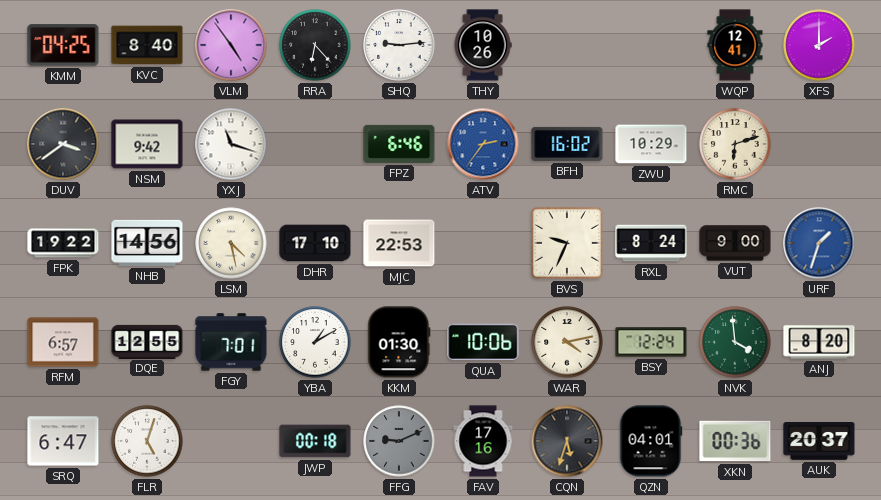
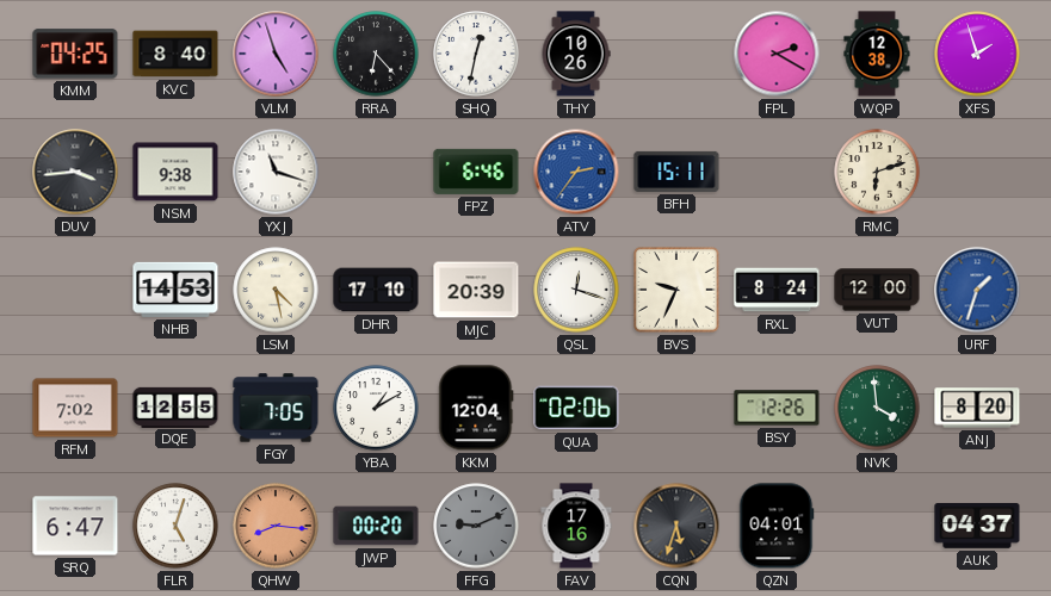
VLM: 4:54 -> 4:57
SHQ: 9:14 -> 12:32
FPL: none -> 2:20
WQP: 12:41 -> 12:38
XFS: 2:00 -> 1:57
DUV: 3:39 -> 3:44
NSM: 9:42 -> 9:38
BFH: 16:02 -> 15:11
ZWU: 10:29 -> none
FPK: 19:22 -> none
NHB: 14:56 -> 14:53
MJC: 22:53 -> 20:39
QSL: none -> 12:18
VUT: 9:00 -> 12:00
RFM: 6:57 -> 7:02
FGY: 7:01 -> 7:05
KKM: 01:30 -> 12:04
QUA: 10:06 -> 02:06
WAR: 4:13 -> none
BSY: 12:24 -> 12:26
QHW: none -> 8:16
JWP: 00:18 -> 00:20
XKN: 00:36 -> none
AUK: 20:37 -> 04:37
